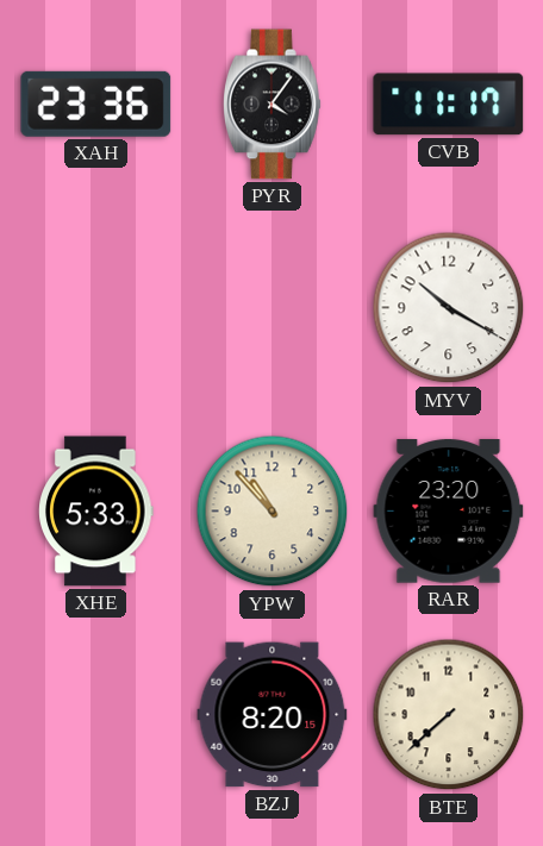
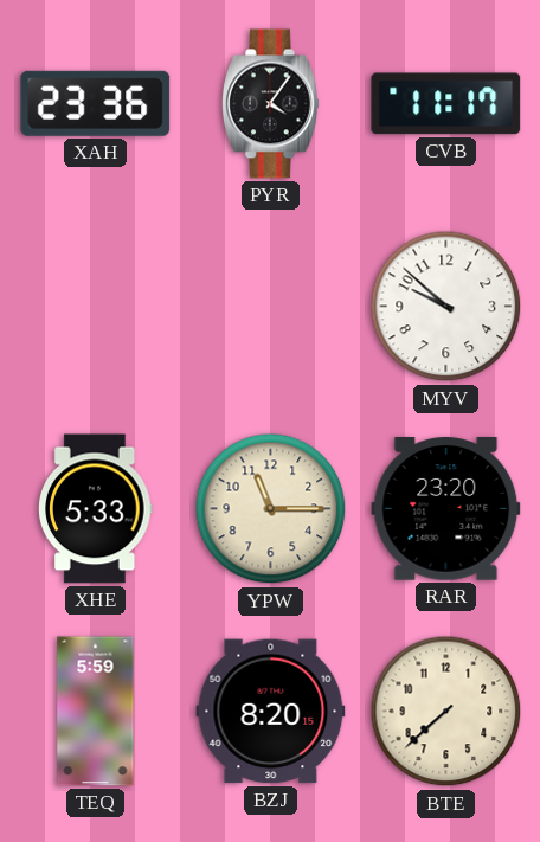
MYV: 10:20 -> 9:52
YPW: 10:53 -> 11:15
TEQ: none -> 5:59
